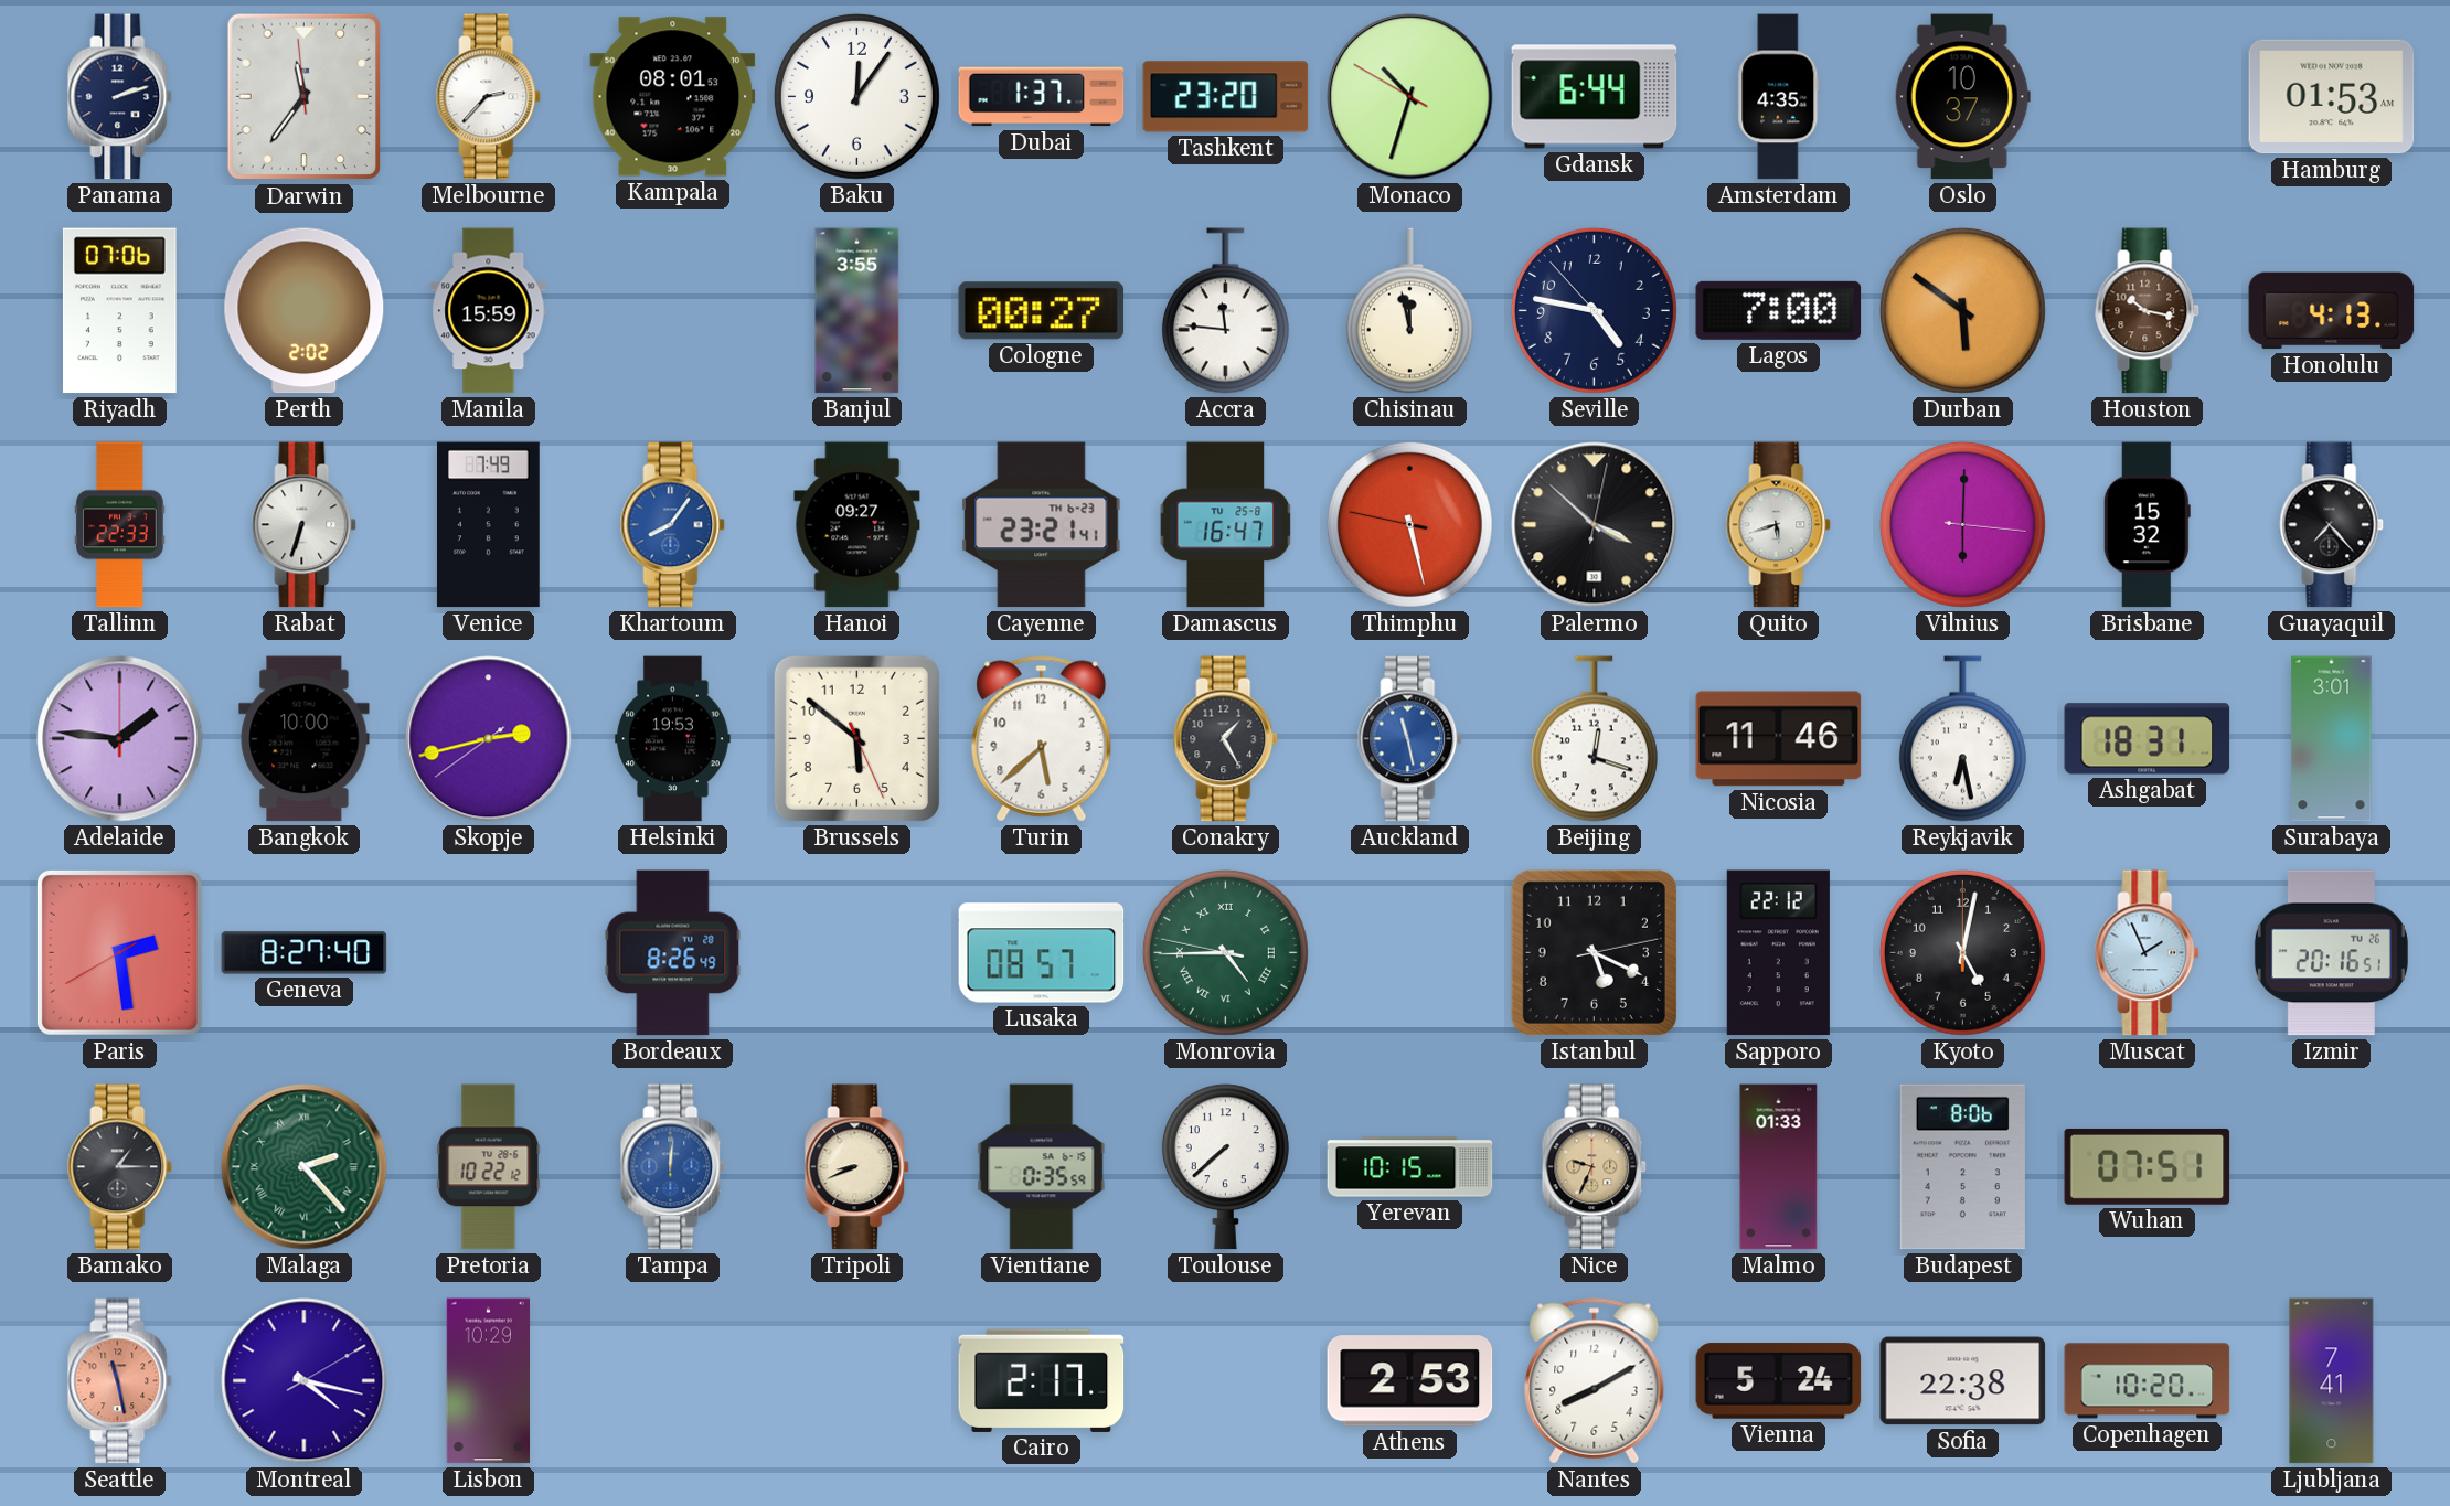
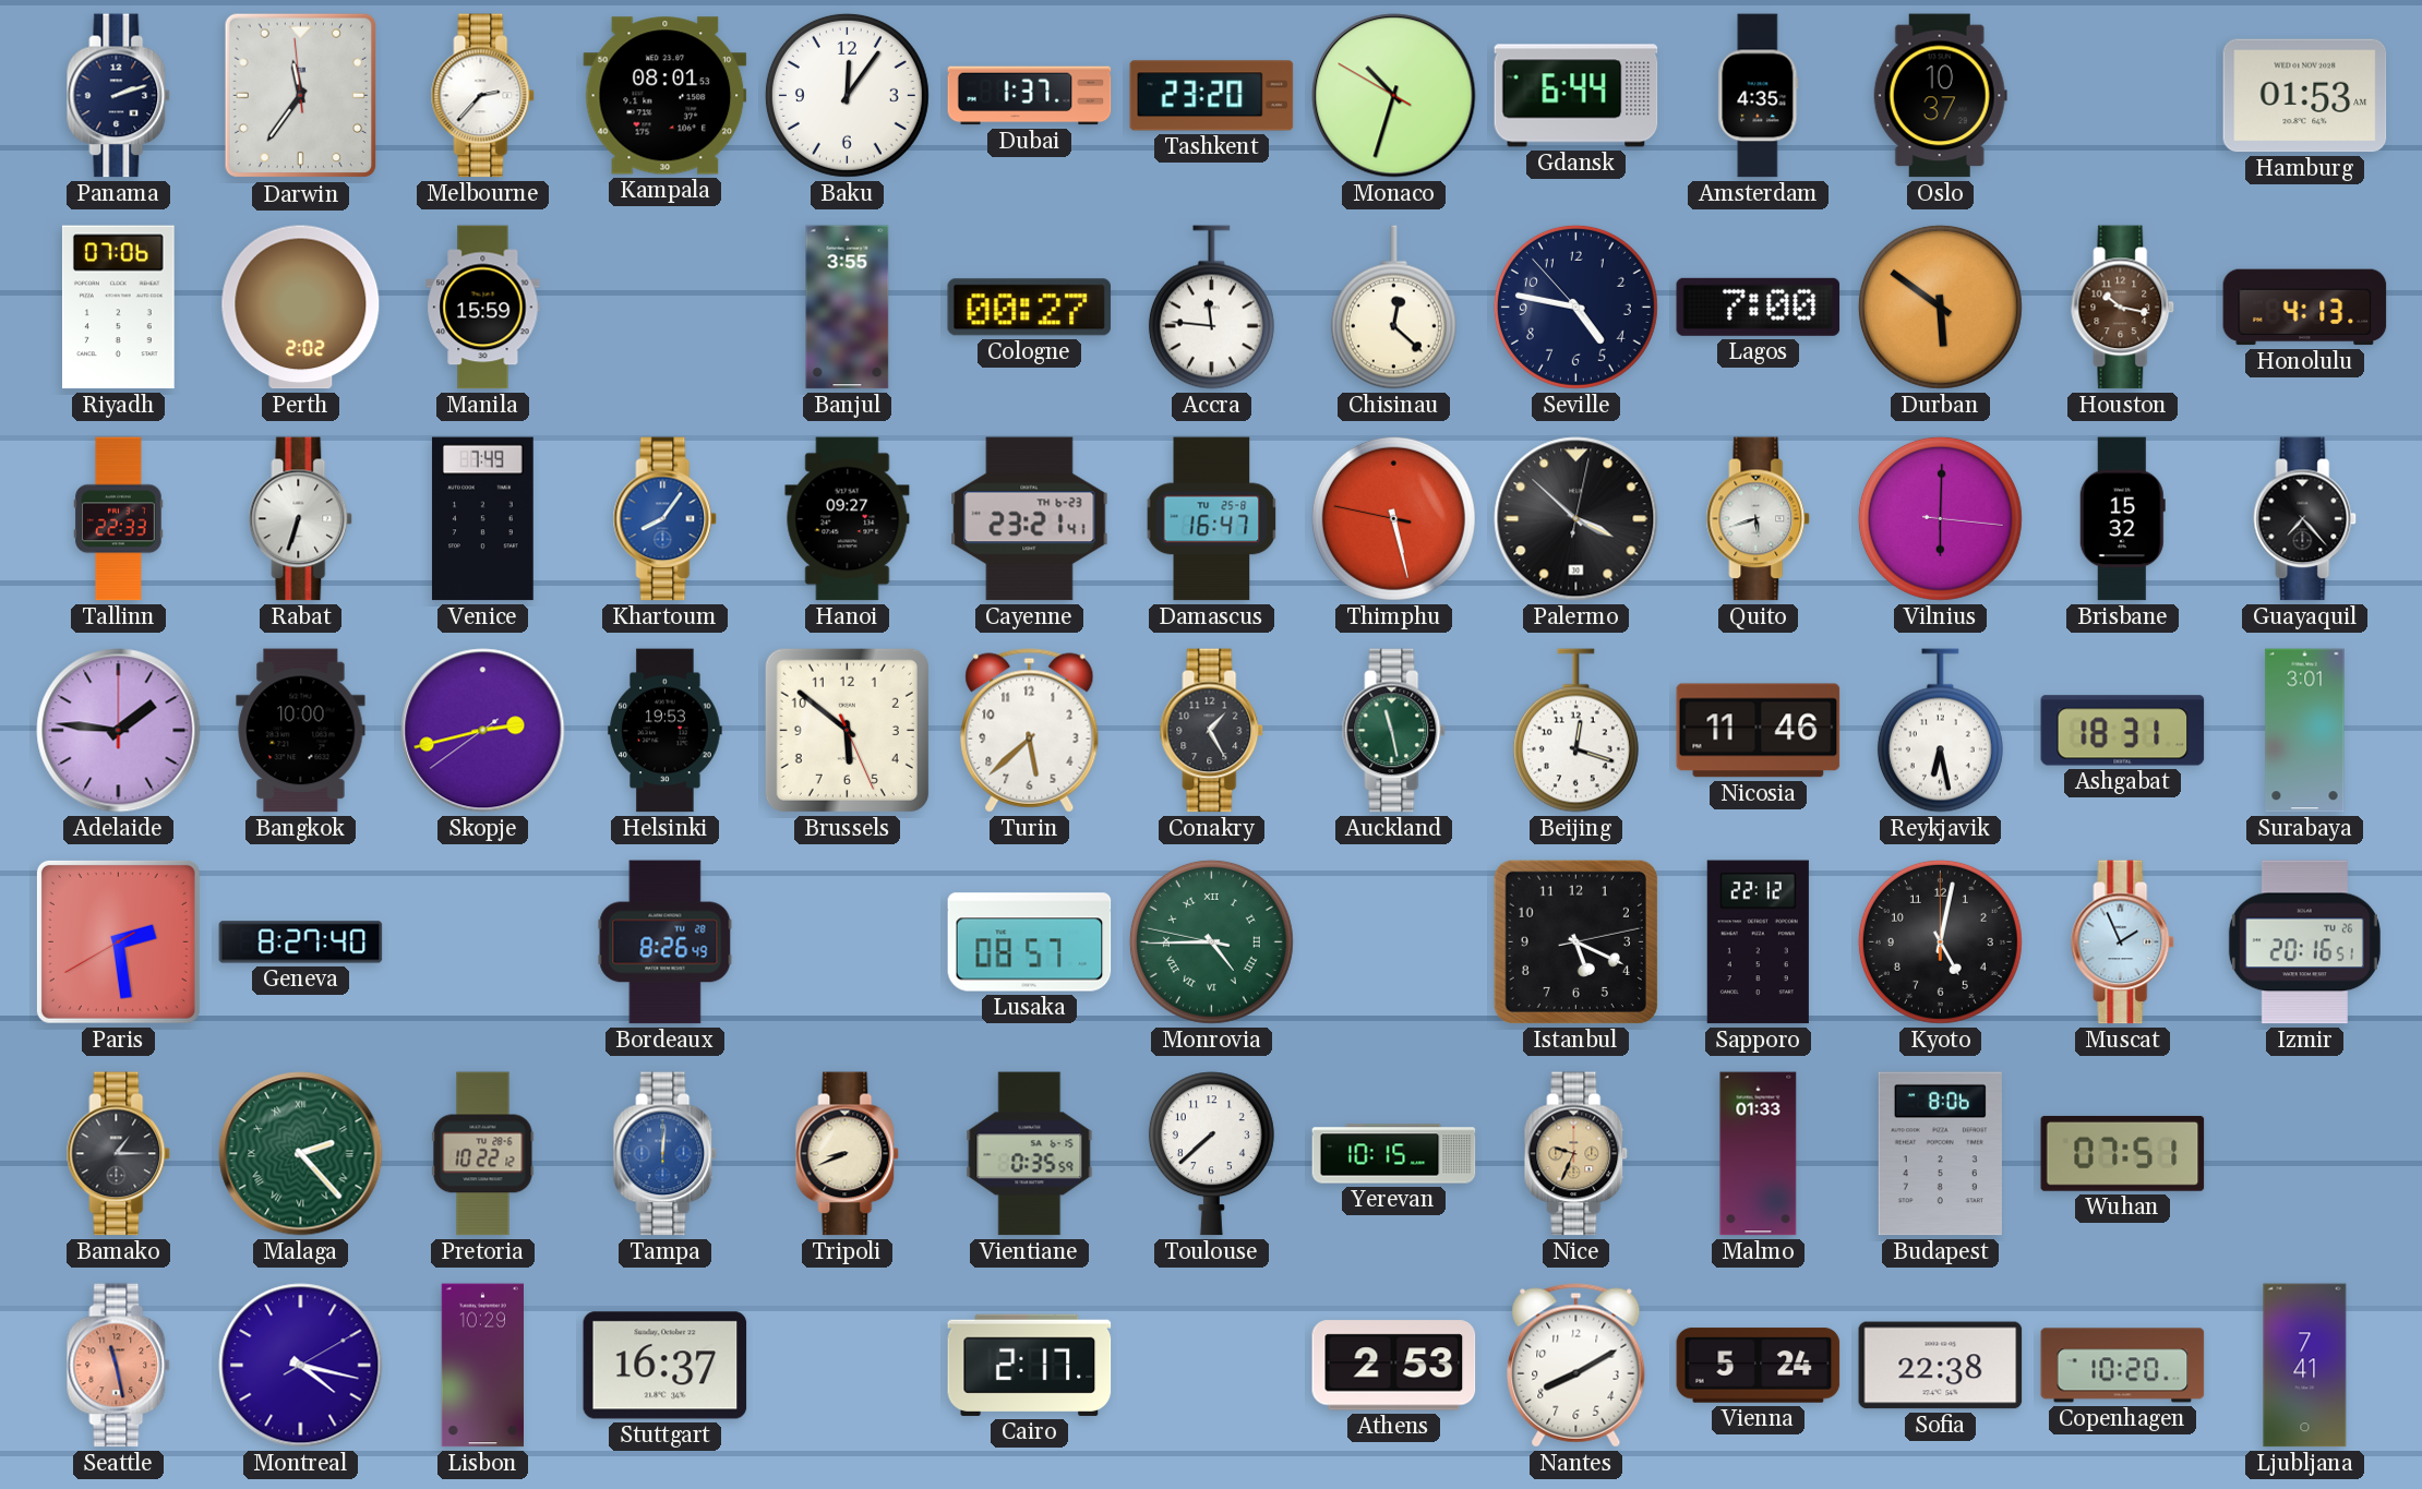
Chisinau: 11:58 -> 12:22
Auckland dial: blue -> green
Stuttgart: none -> 16:37
